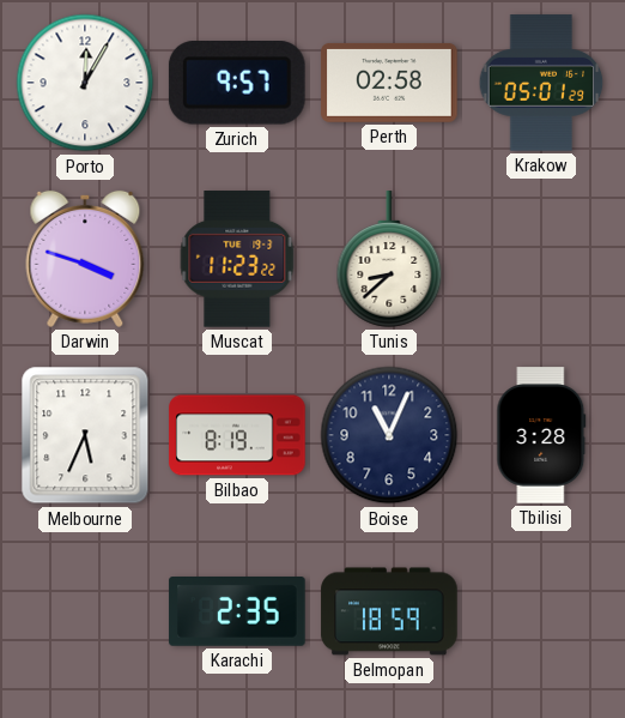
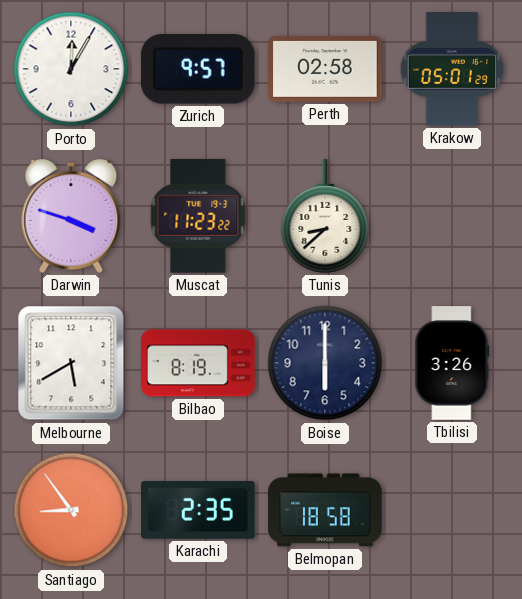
Melbourne: 5:34 -> 5:40
Boise: 11:04 -> 6:00
Tbilisi: 3:28 -> 3:26
Santiago: none -> 8:54
Belmopan: 18:59 -> 18:58
